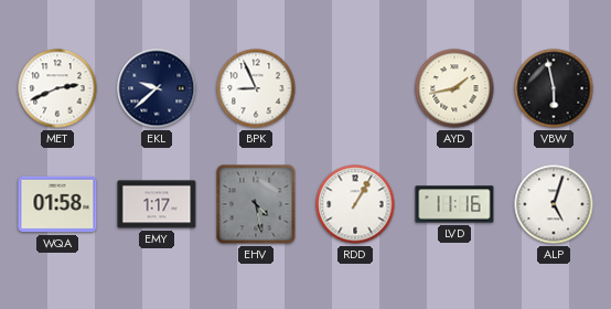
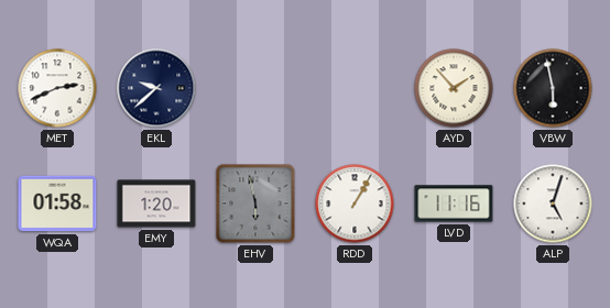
BPK: 8:56 -> none
AYD: 1:43 -> 1:53
EMY: 1:17 -> 1:20
EHV: 4:28 -> 5:58
